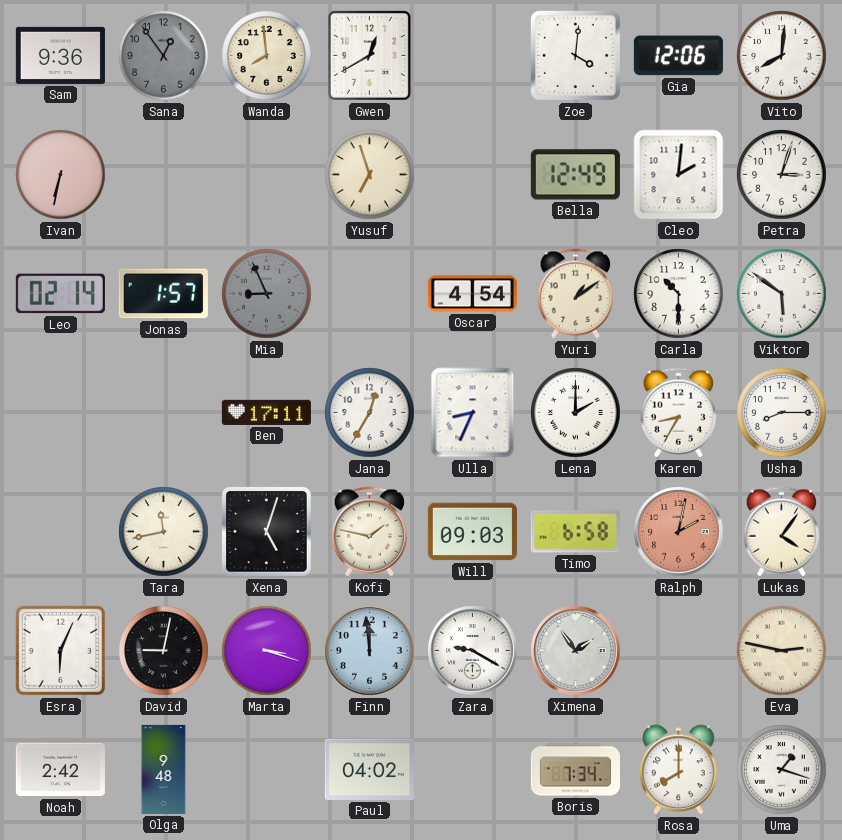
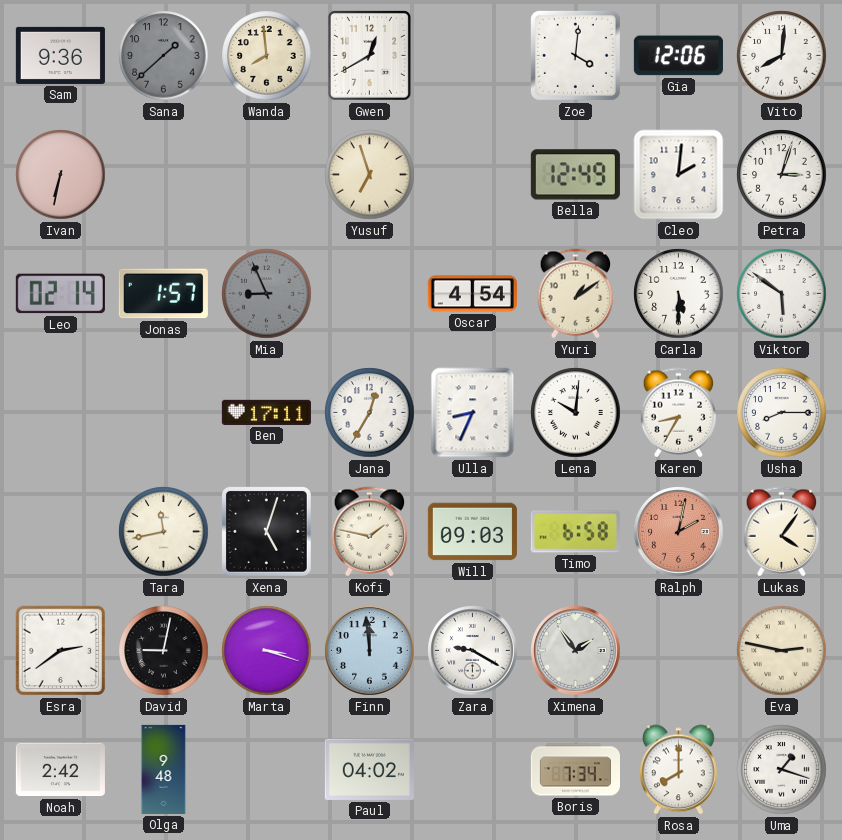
Sana: 12:54 -> 1:38
Carla: 10:30 -> 5:30
Lena: 2:00 -> 10:01
Esra: 6:04 -> 2:39
